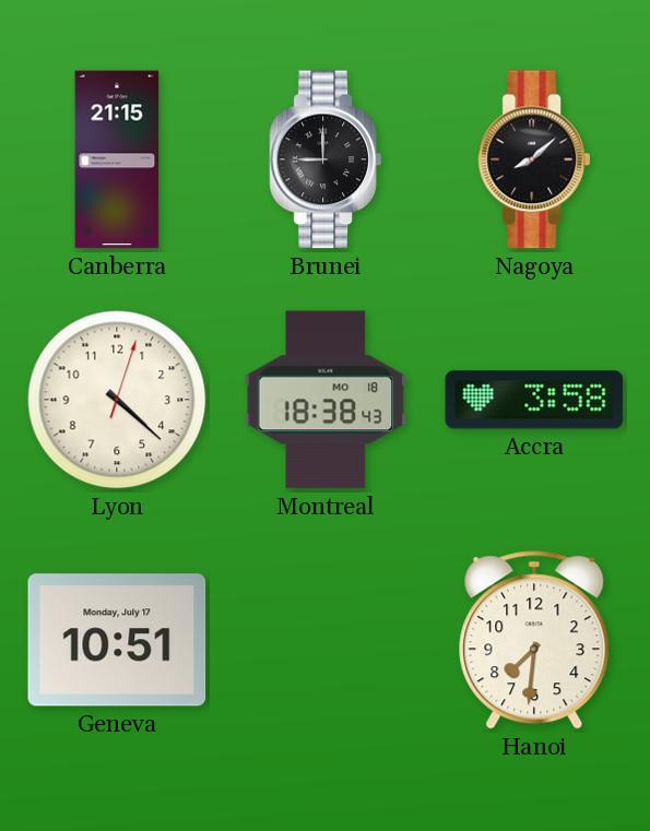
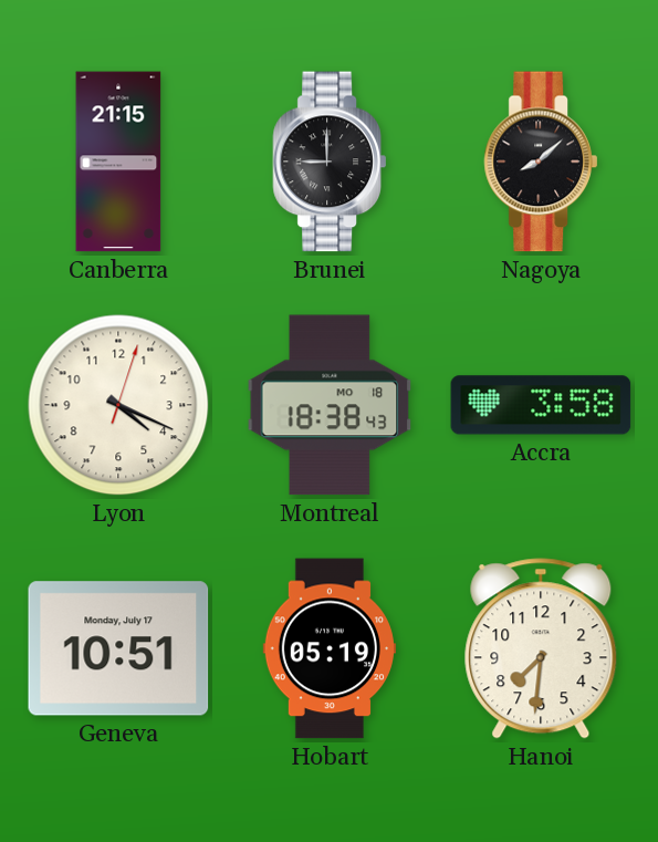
Lyon: 4:22 -> 4:19
Hobart: none -> 05:19
